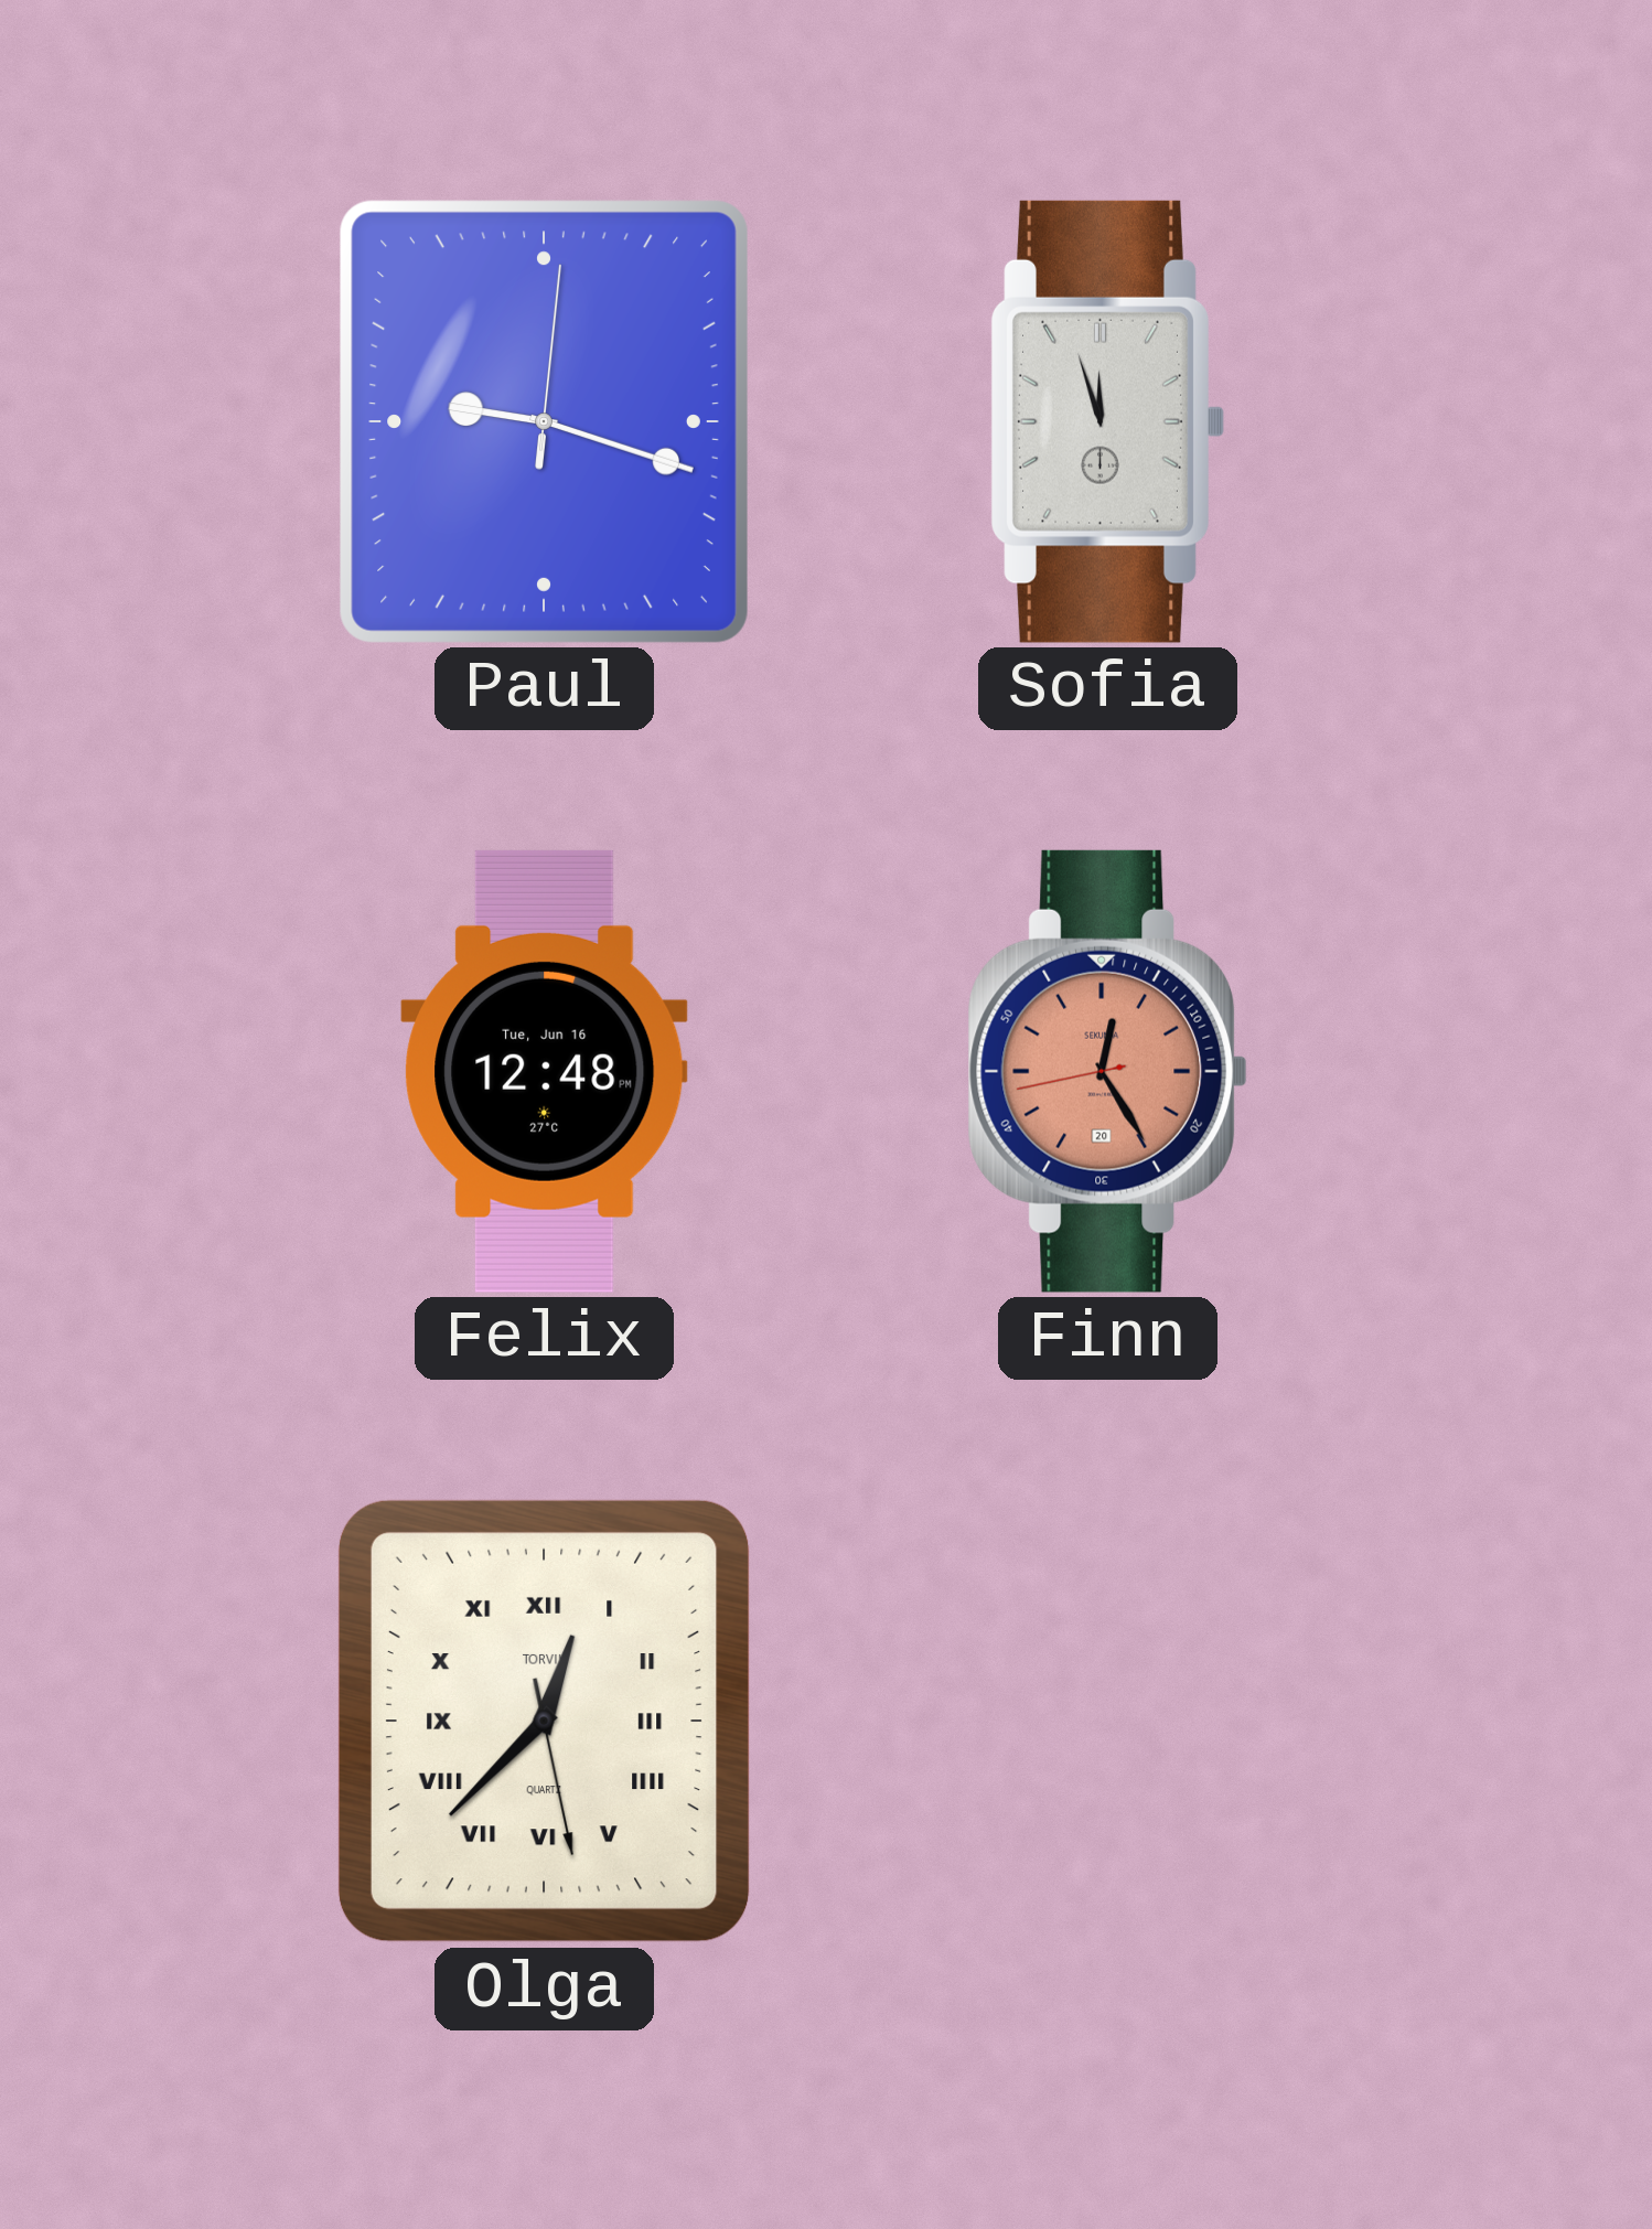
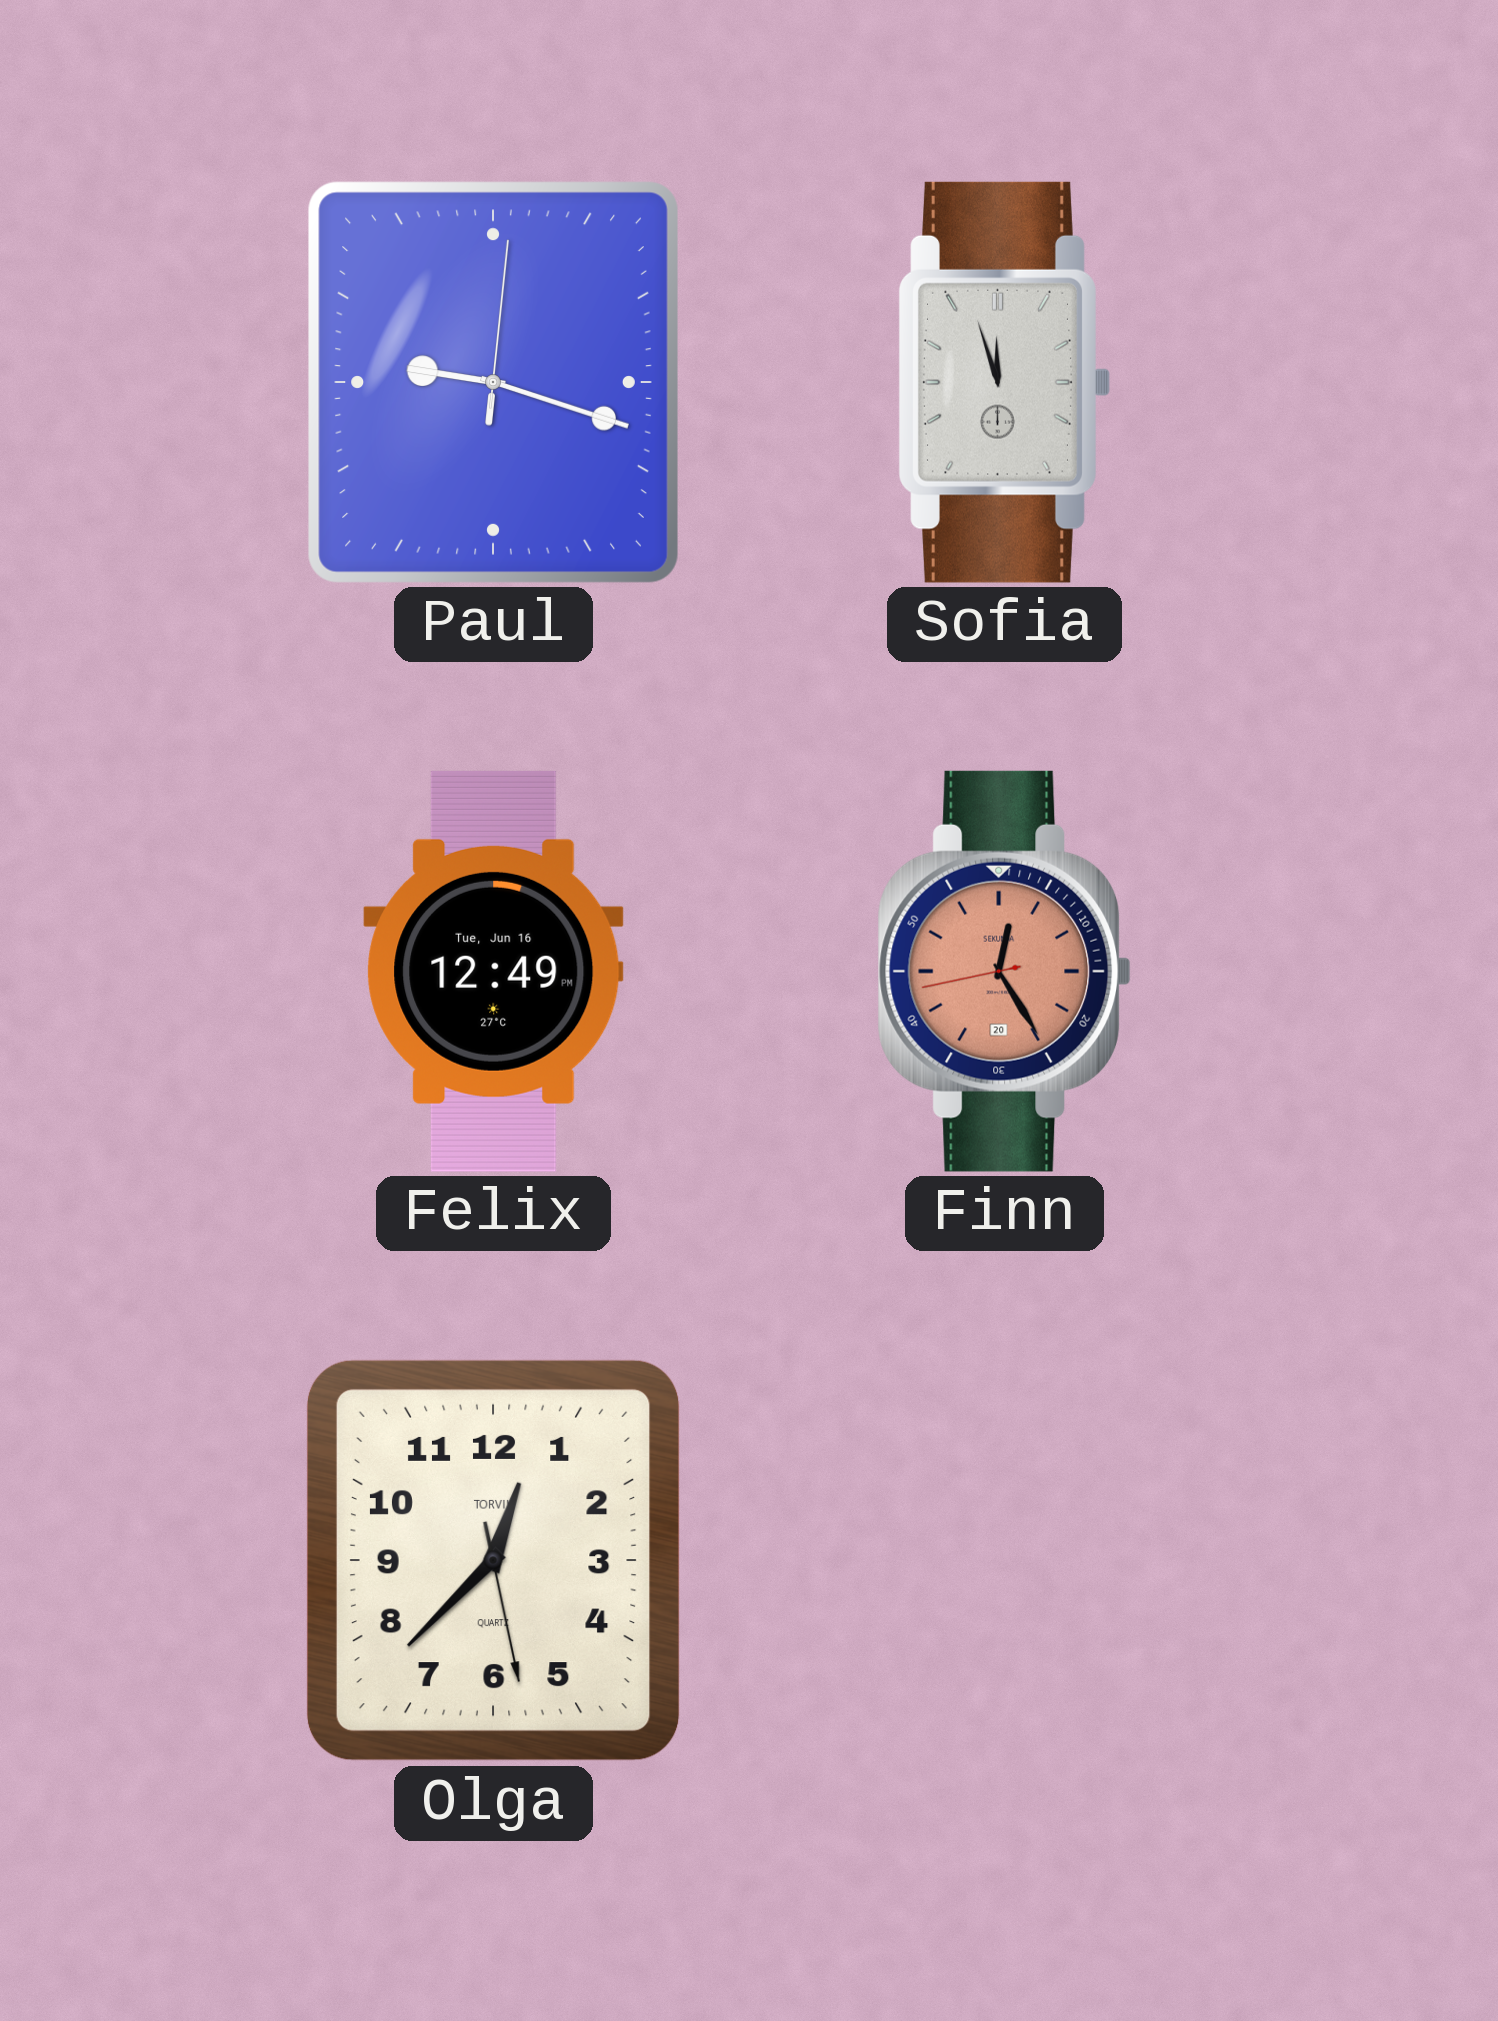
Felix: 12:48 -> 12:49
Olga numerals: Roman -> Arabic
